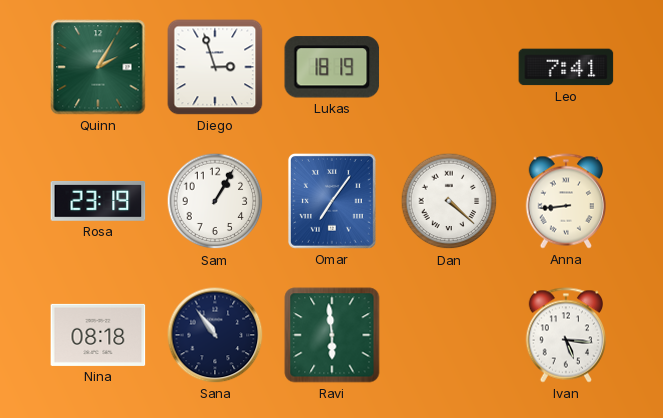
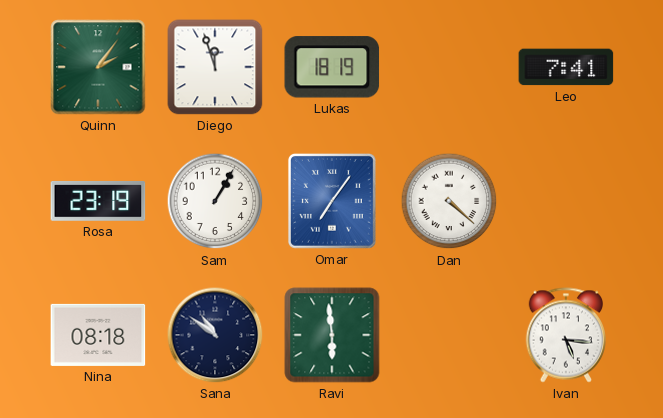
Quinn: 2:05 -> 2:06
Diego: 2:57 -> 11:57
Anna: 8:44 -> none
Sana: 10:54 -> 10:51
